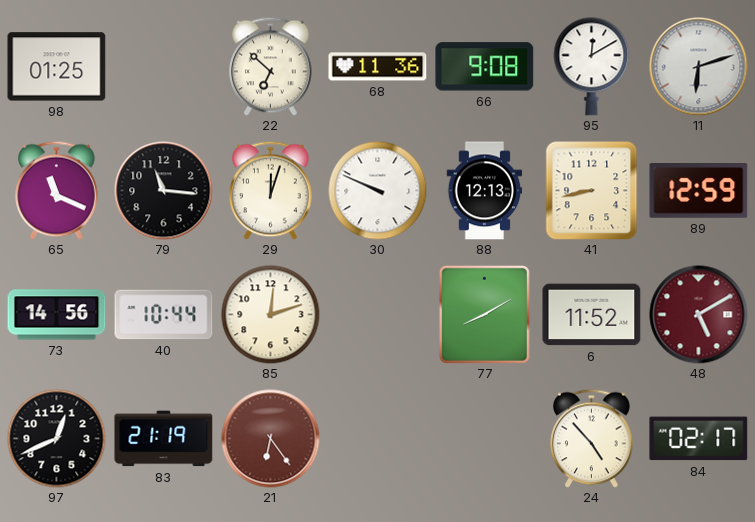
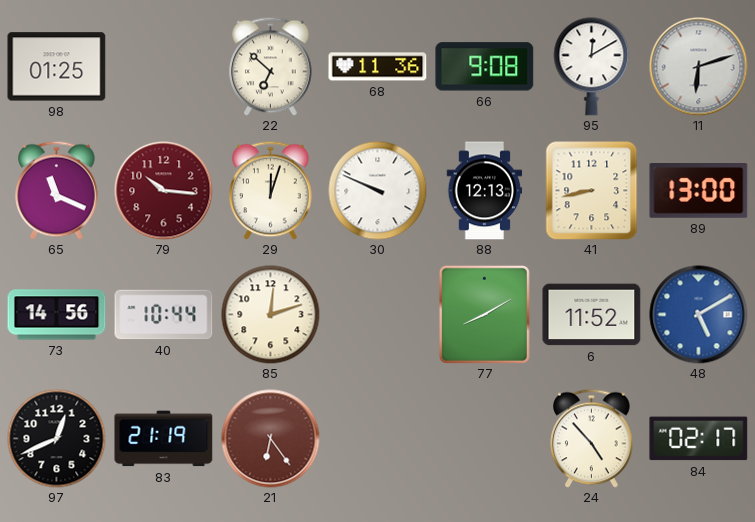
79: 11:16 -> 10:16
79 dial: black -> burgundy
89: 12:59 -> 13:00
48 dial: burgundy -> blue
